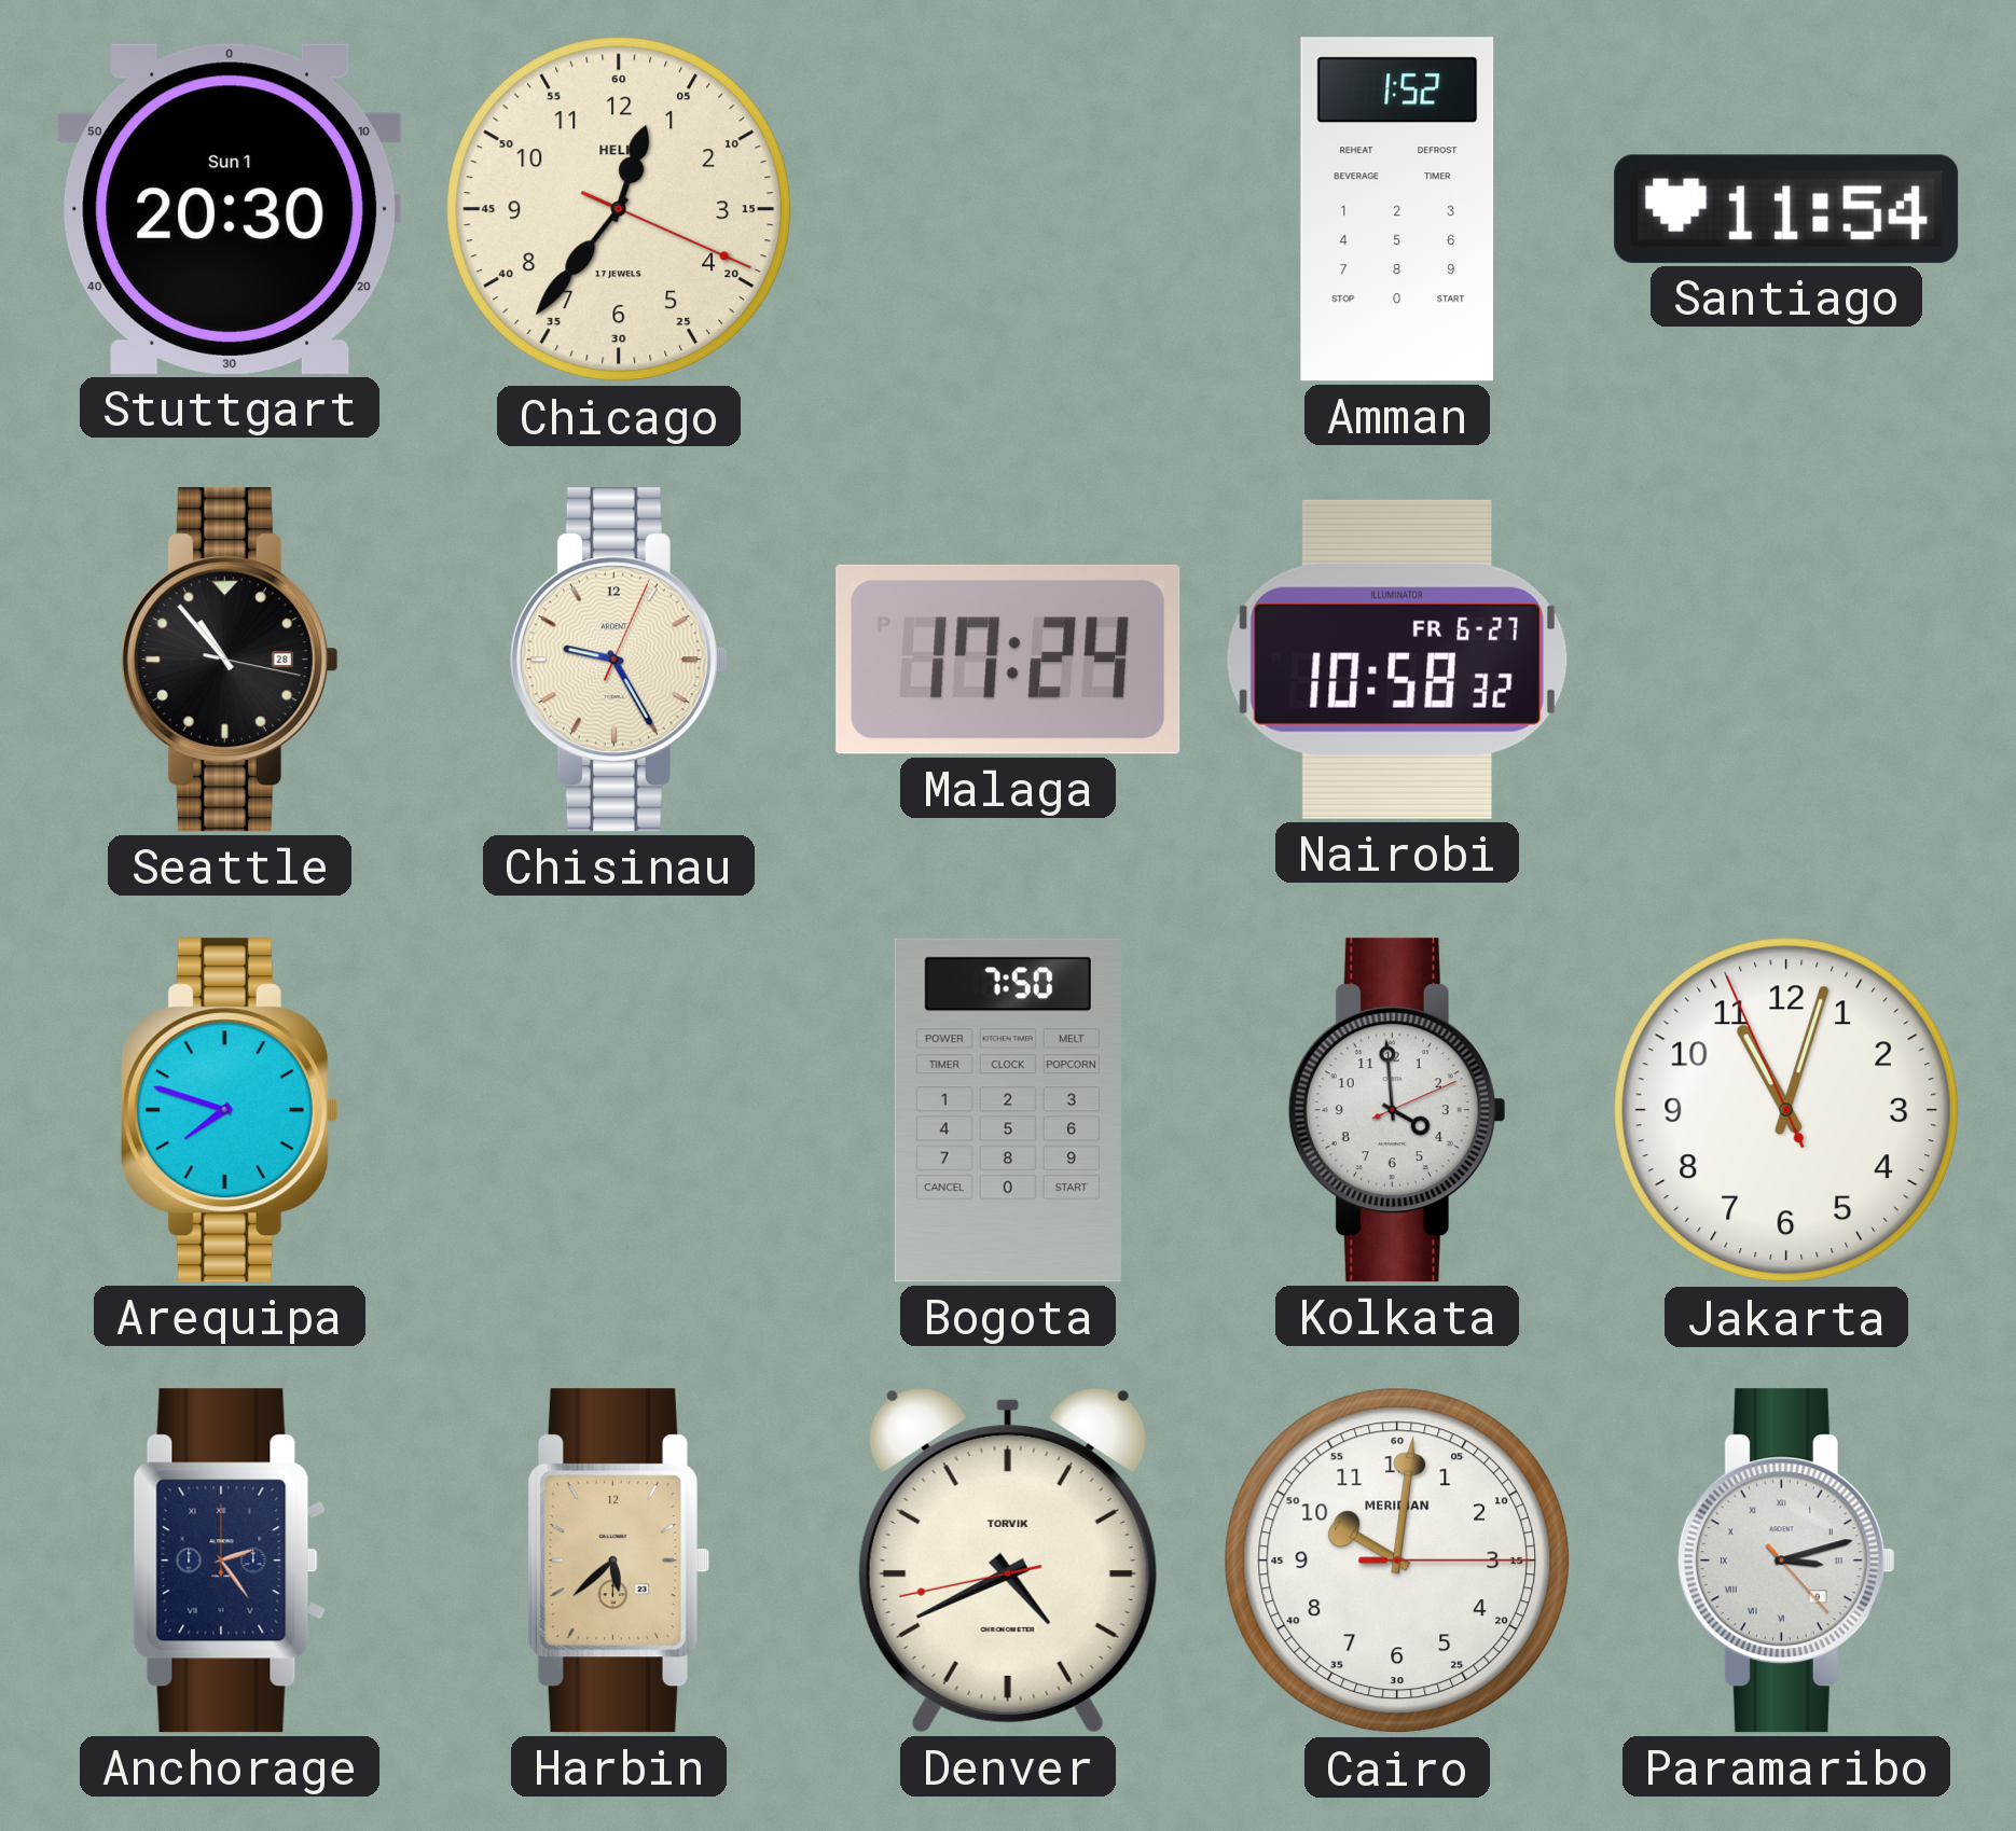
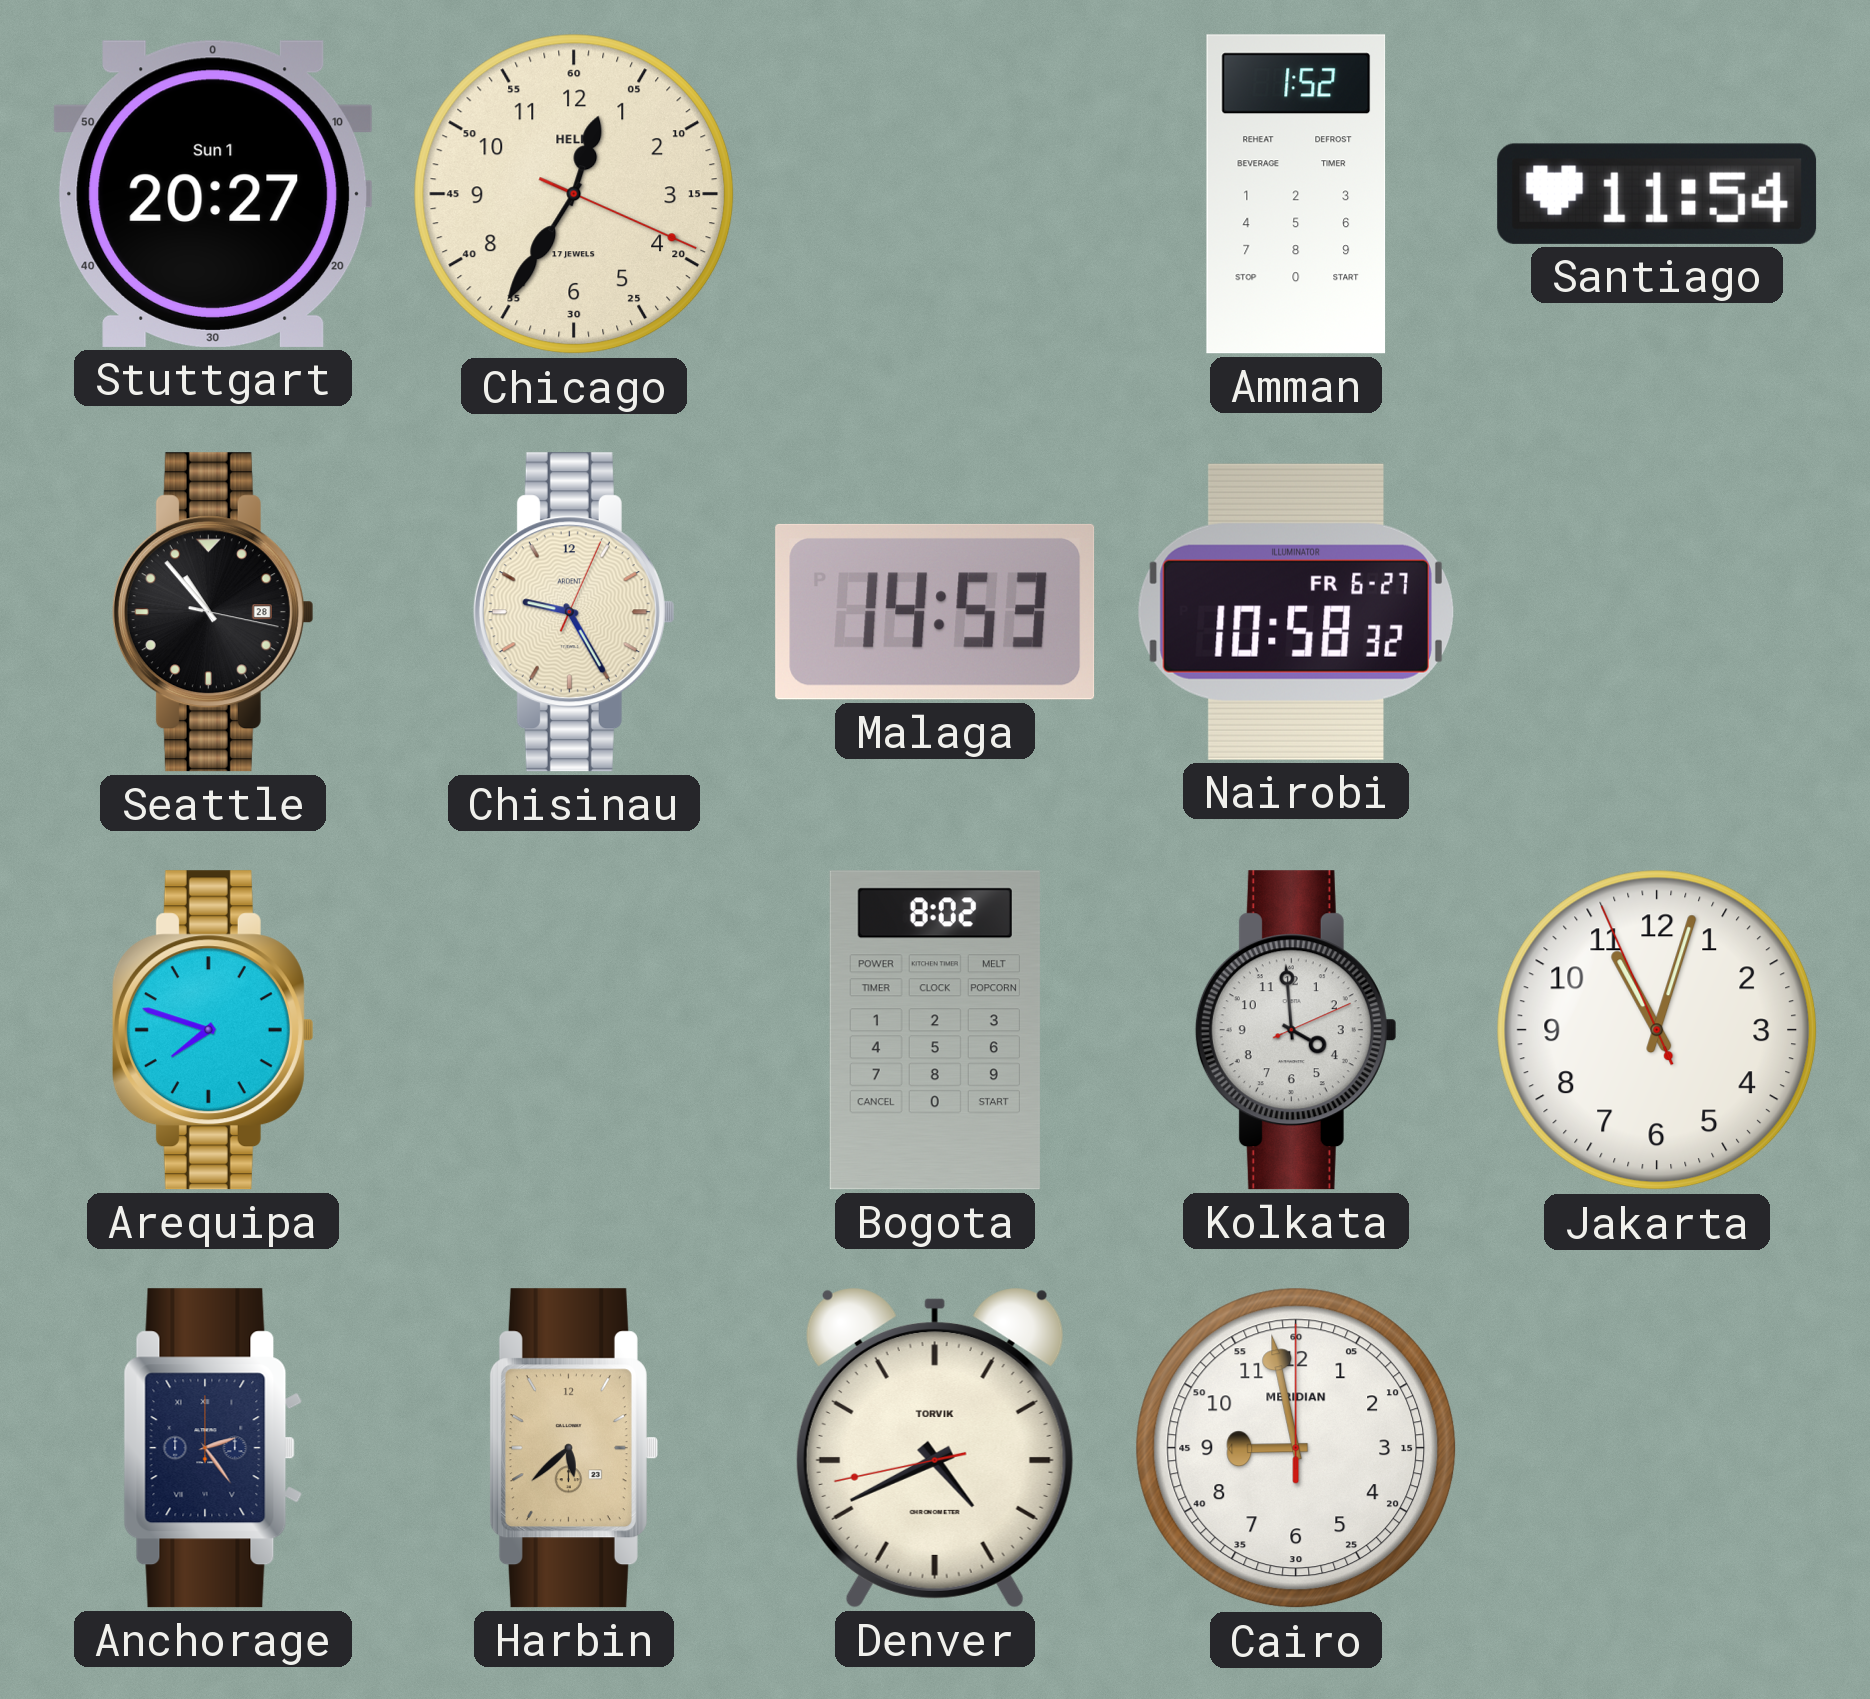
Stuttgart: 20:30 -> 20:27
Chicago: 12:36 -> 12:35
Malaga: 17:24 -> 14:53
Bogota: 7:50 -> 8:02
Cairo: 10:01 -> 8:58
Paramaribo: 3:12 -> none
